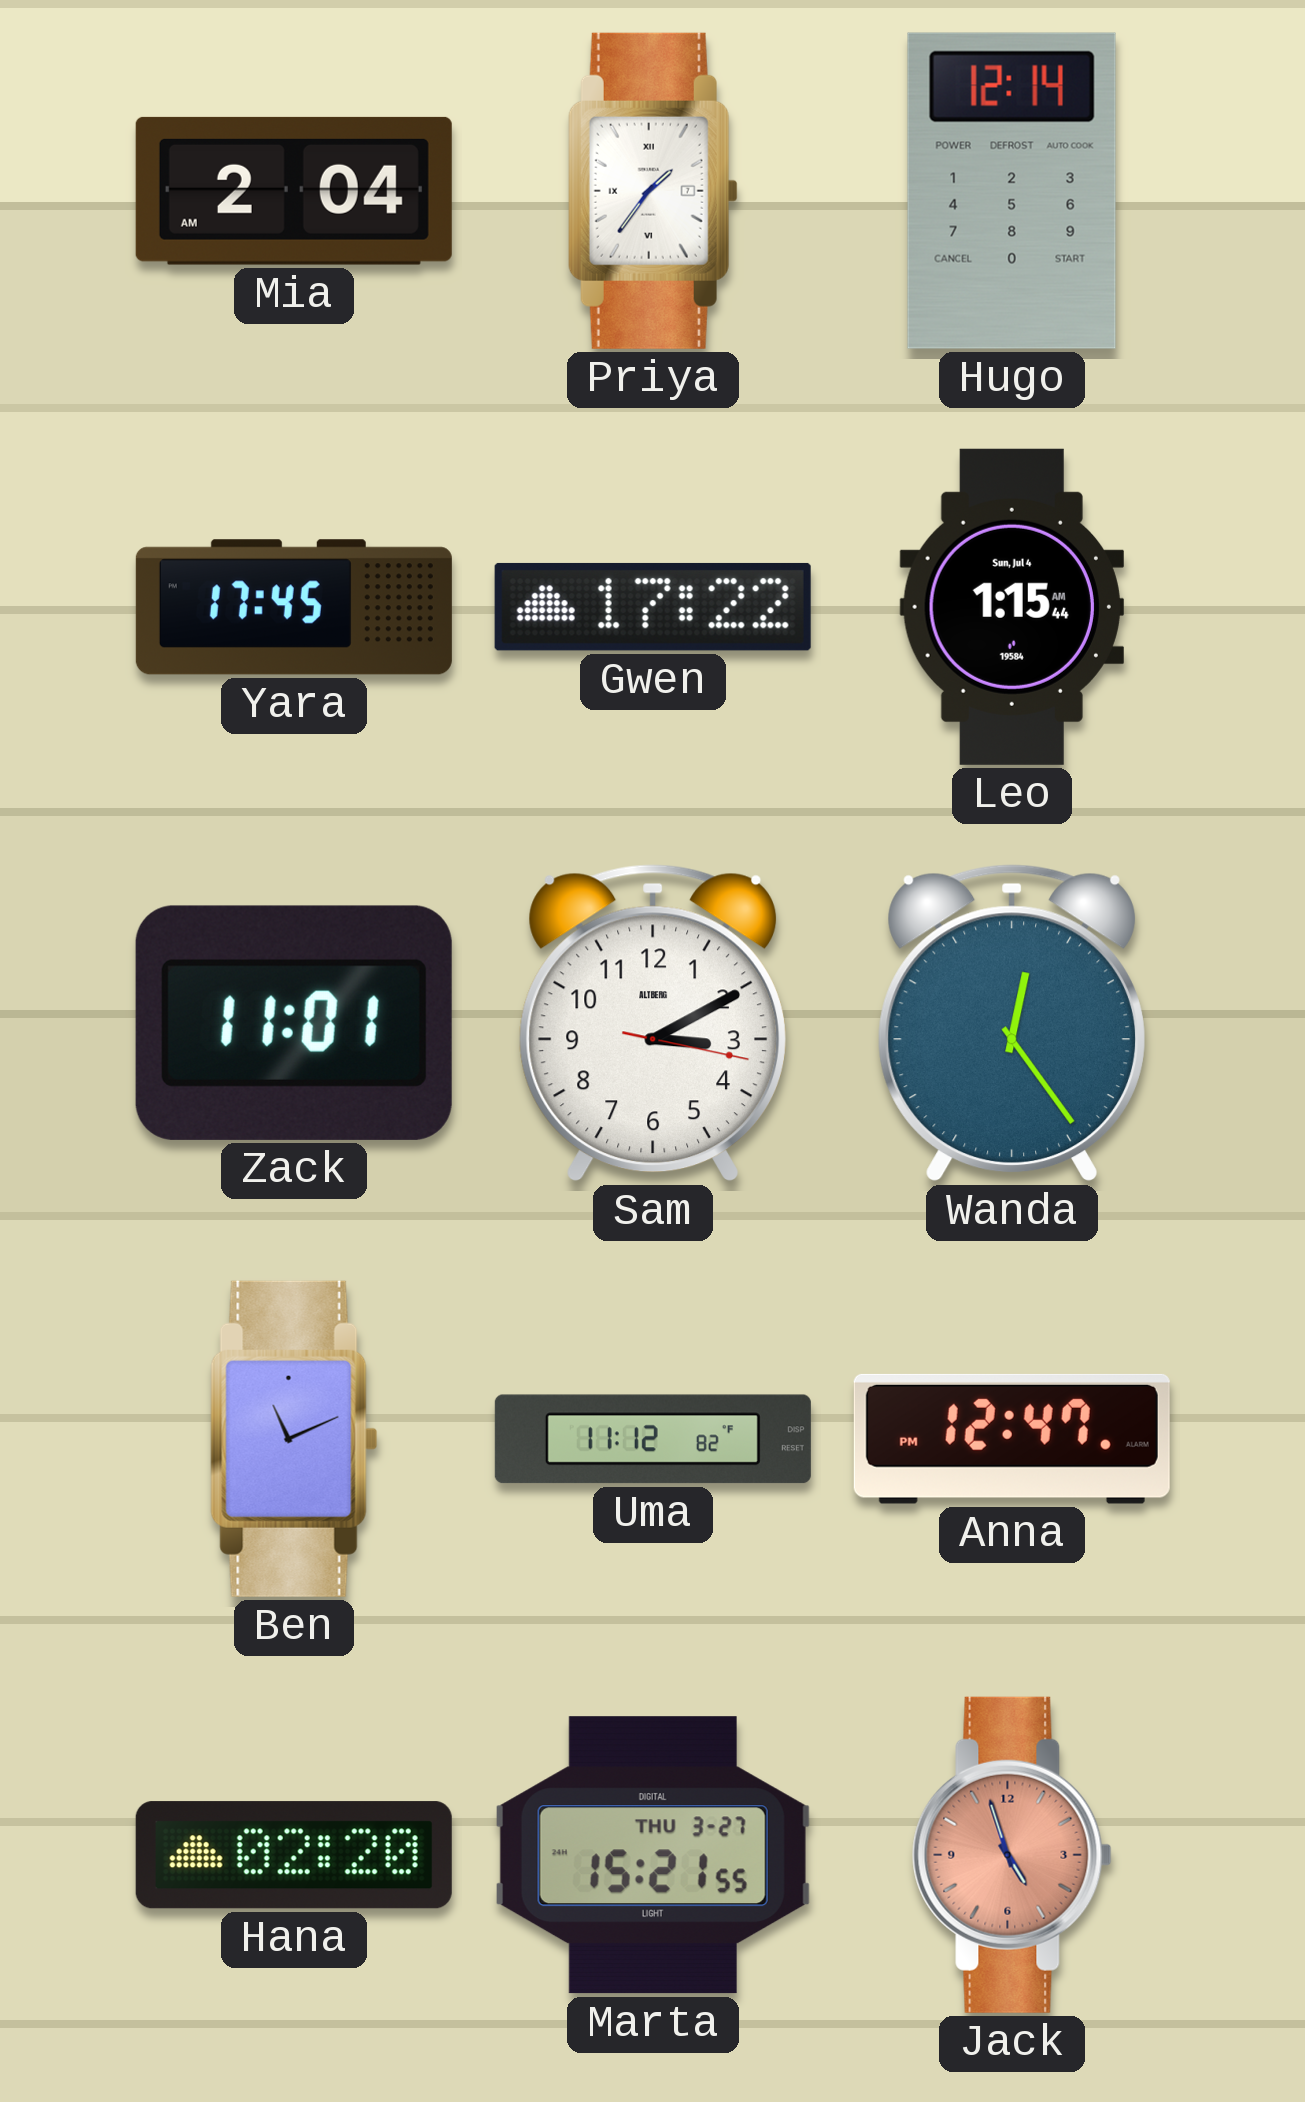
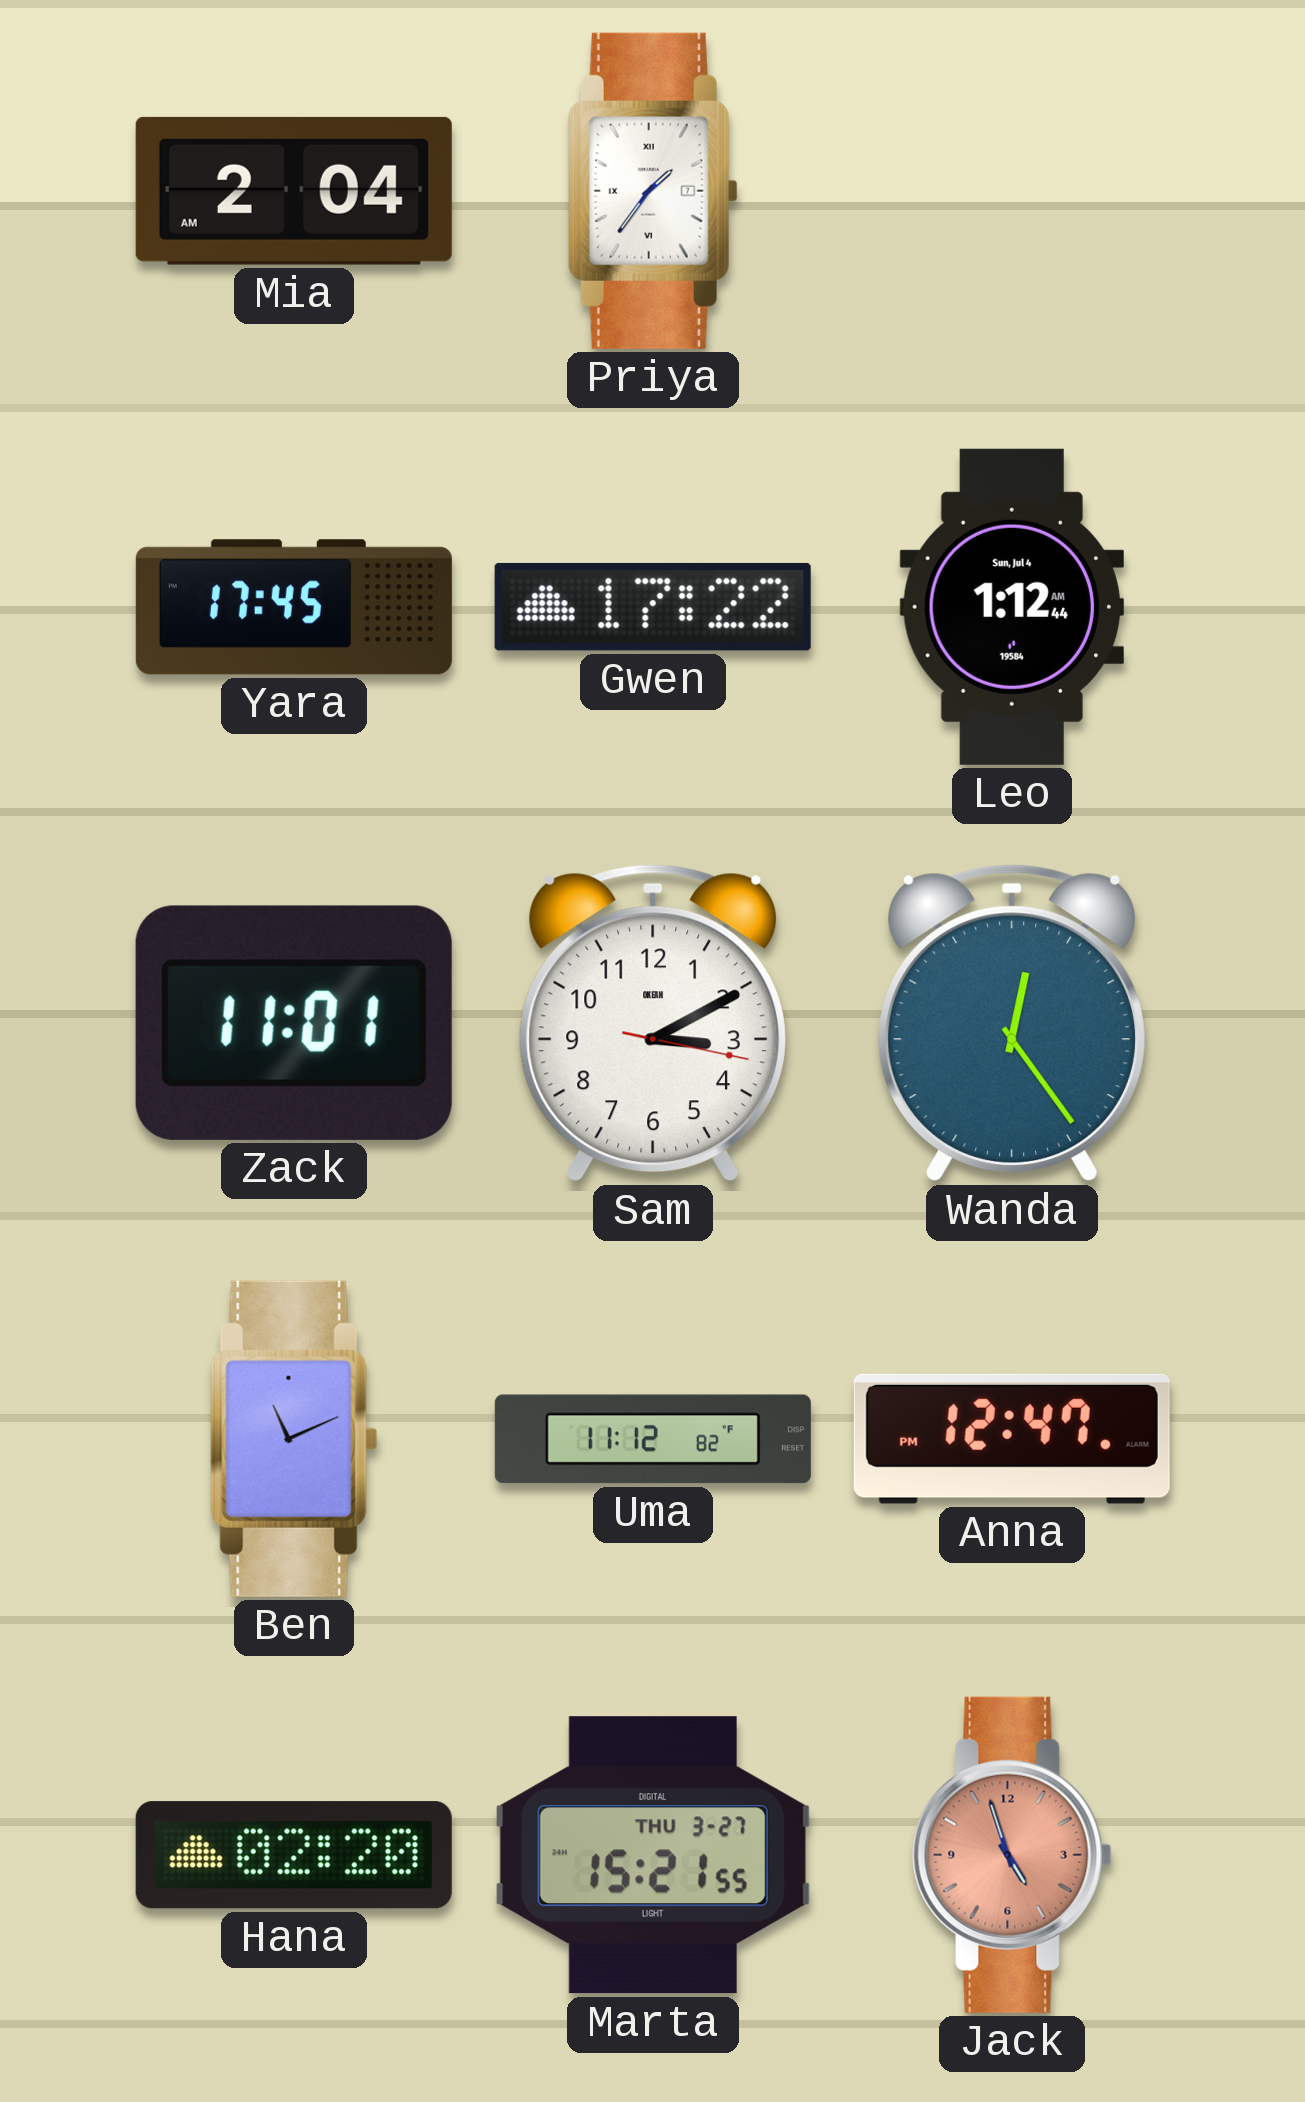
Hugo: 12:14 -> none
Leo: 1:15 -> 1:12
Sam brand: ALTBERG -> OKEAN
